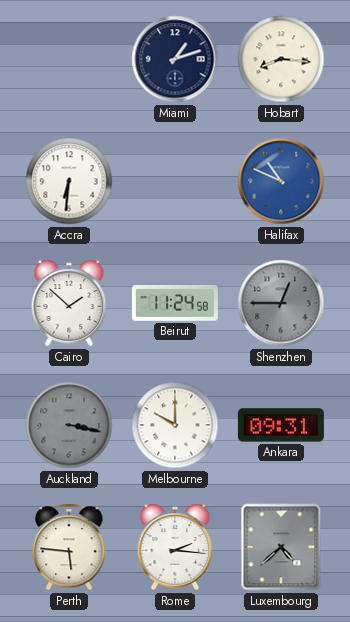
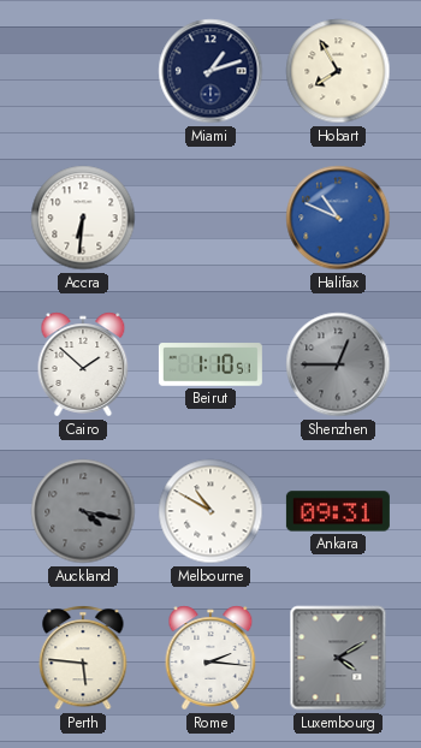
Hobart: 8:16 -> 7:55
Beirut: 11:24 -> 1:10
Auckland: 3:17 -> 4:17
Melbourne: 10:00 -> 10:50
Luxembourg: 4:38 -> 4:10
